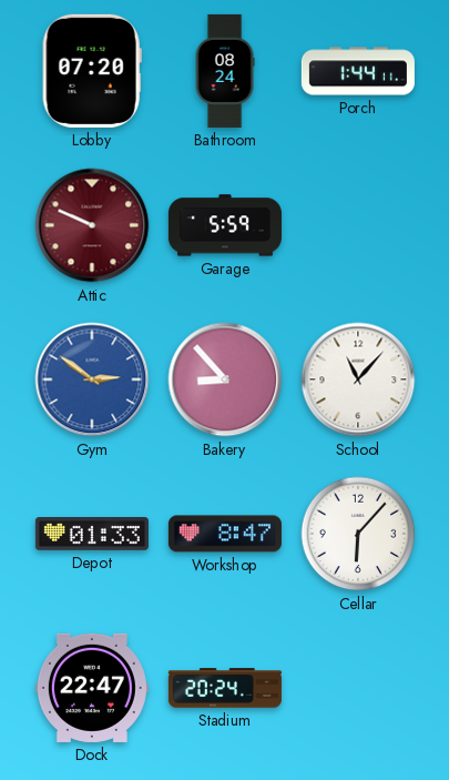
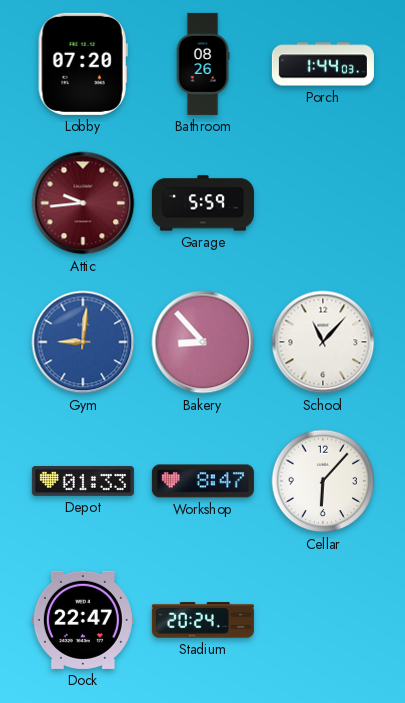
Bathroom: 08:24 -> 08:26
Porch: 1:44:11 -> 1:44:03
Attic: 9:49 -> 9:44
Gym: 2:51 -> 9:01
